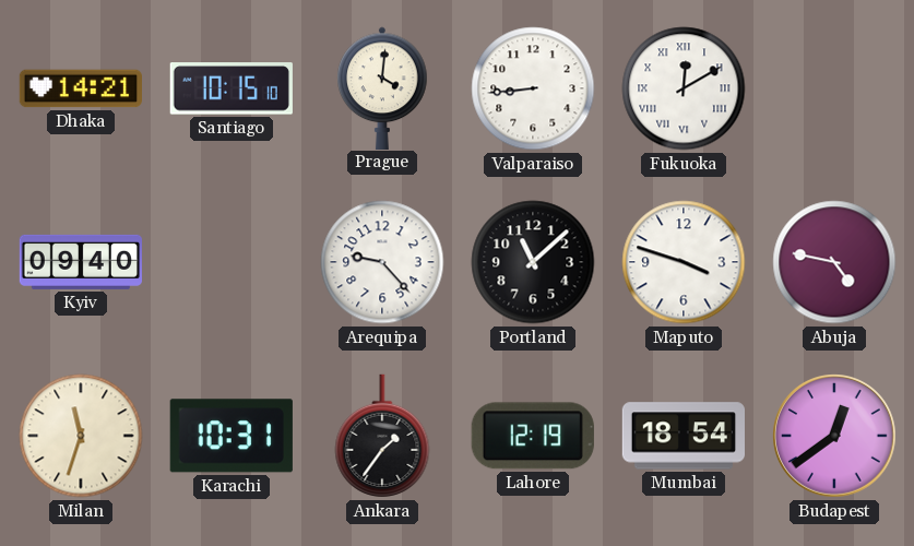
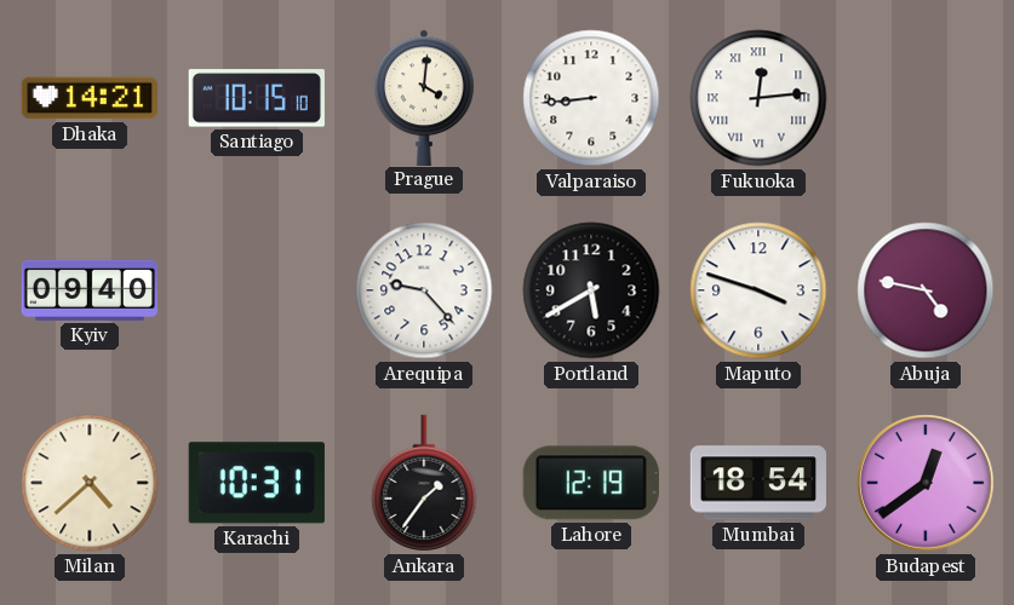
Fukuoka: 12:10 -> 12:14
Portland: 11:08 -> 5:40
Milan: 11:33 -> 4:38
